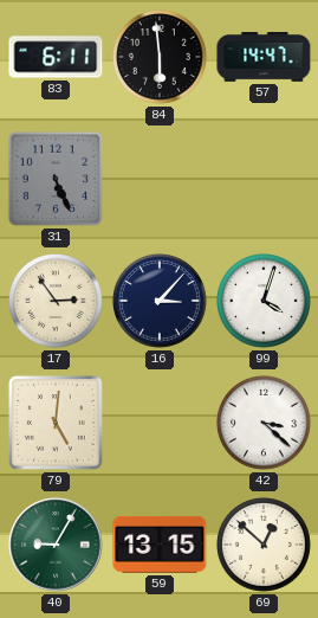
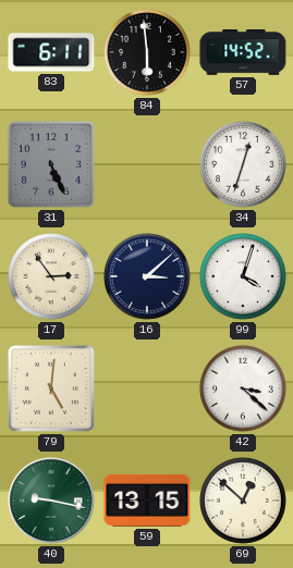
57: 14:47 -> 14:52
34: none -> 12:33
16: 3:07 -> 3:08
40: 9:05 -> 9:17
